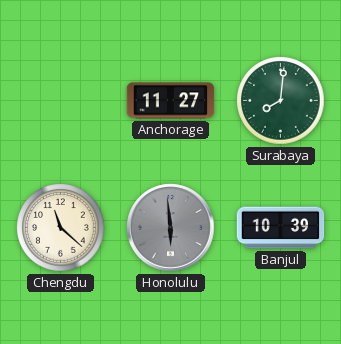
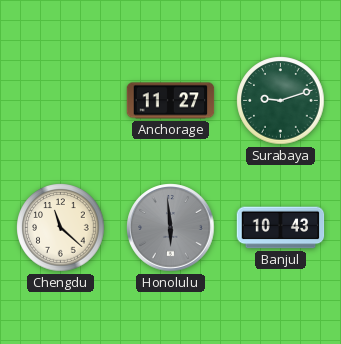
Surabaya: 8:01 -> 9:12
Banjul: 10:39 -> 10:43
